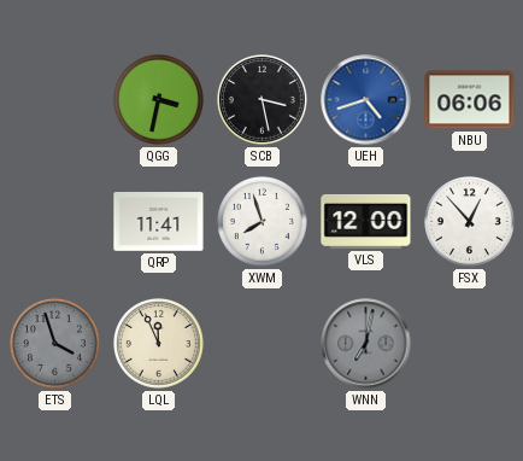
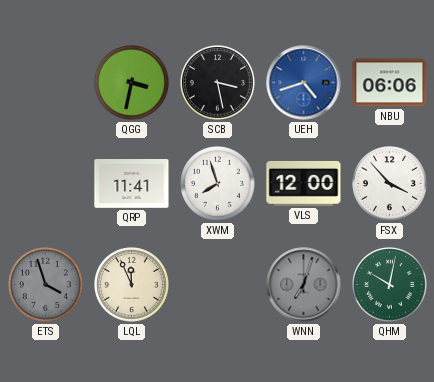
FSX: 12:53 -> 3:53
WNN: 7:02 -> 7:03
QHM: none -> 10:02
